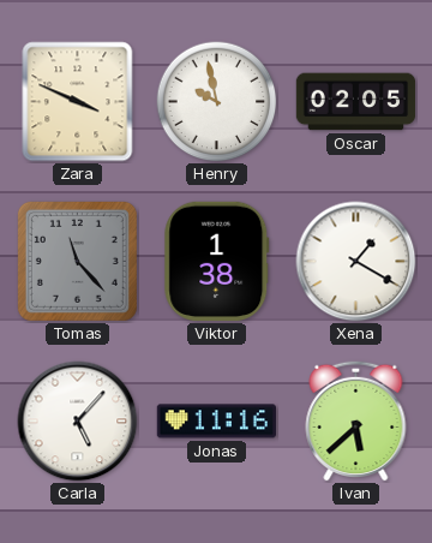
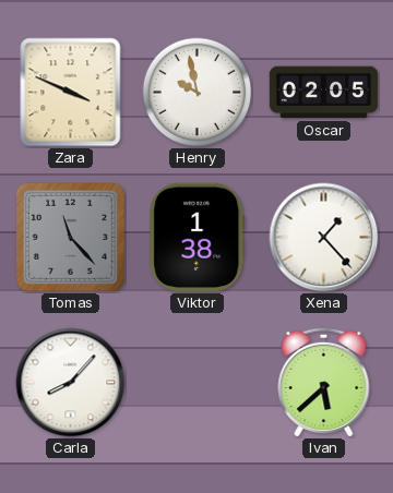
Xena: 1:20 -> 1:23
Carla: 5:07 -> 8:07
Jonas: 11:16 -> none
